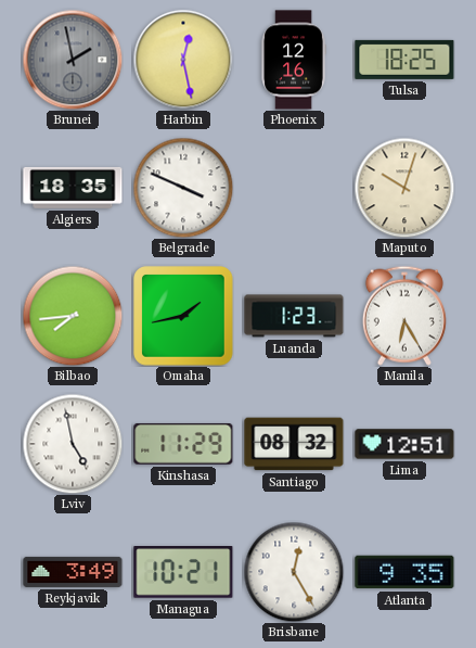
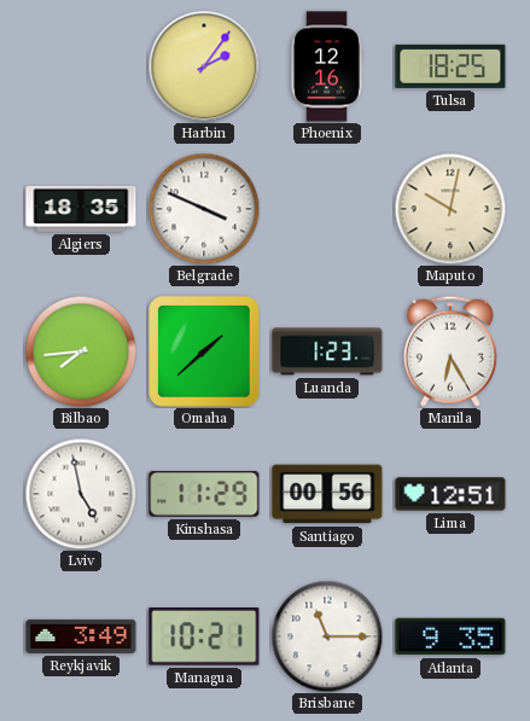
Brunei: 1:58 -> none
Harbin: 12:28 -> 2:06
Maputo: 10:03 -> 10:02
Omaha: 1:43 -> 1:38
Santiago: 08:32 -> 00:56
Brisbane: 12:25 -> 11:15
